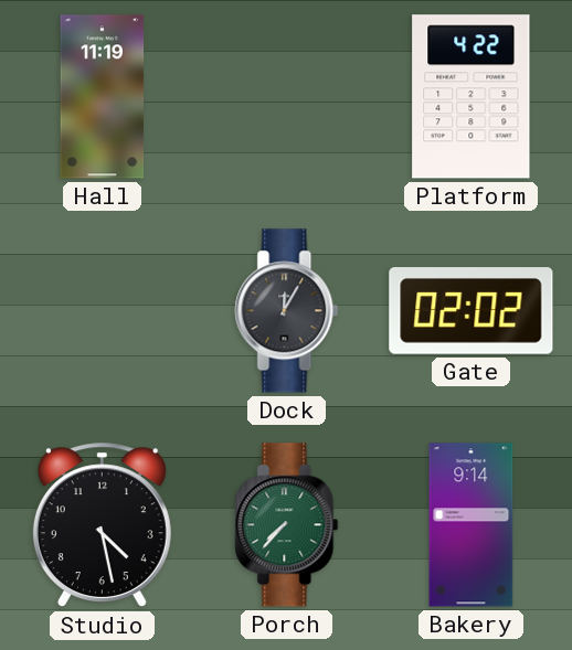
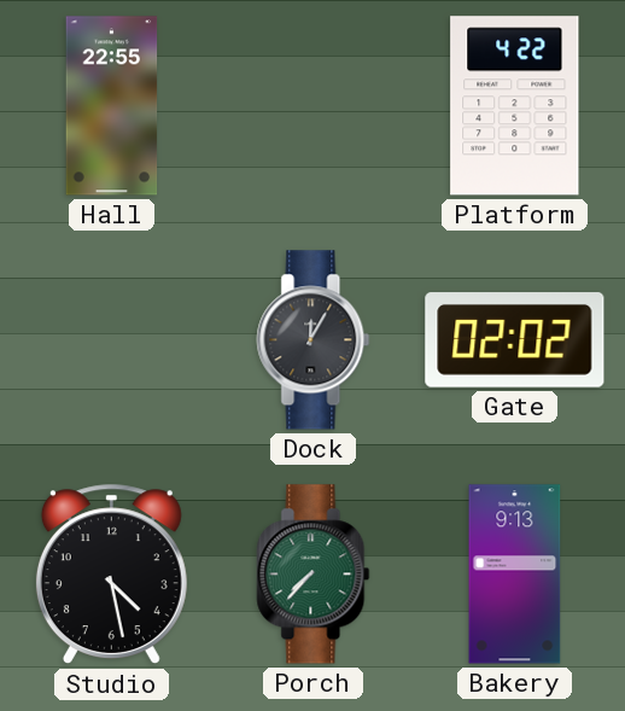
Hall: 11:19 -> 22:55
Bakery: 9:14 -> 9:13
